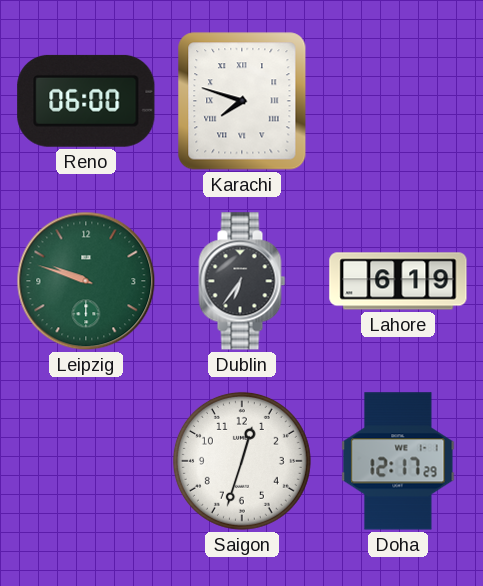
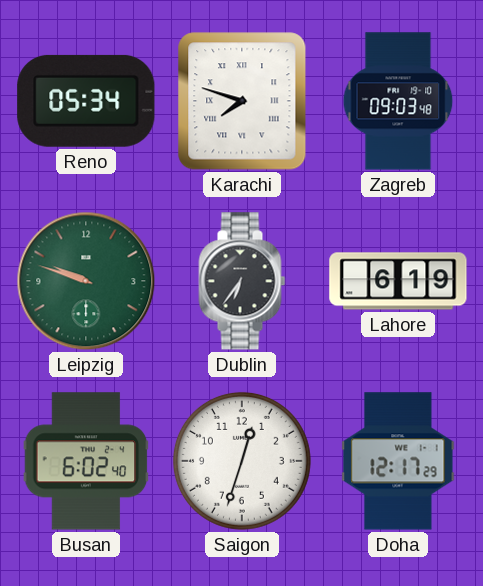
Reno: 06:00 -> 05:34
Zagreb: none -> 09:03
Busan: none -> 6:02
